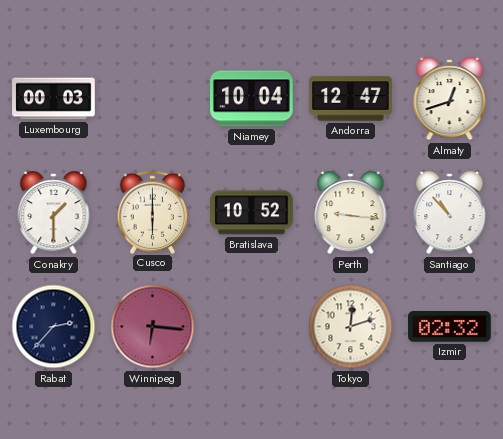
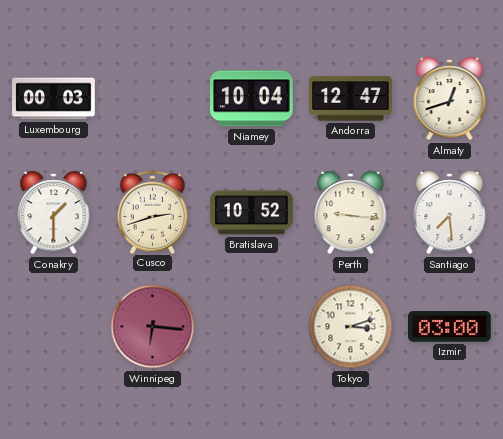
Cusco: 6:00 -> 2:42
Santiago: 10:53 -> 7:29
Rabat: 2:37 -> none
Tokyo: 12:12 -> 3:12
Izmir: 02:32 -> 03:00
